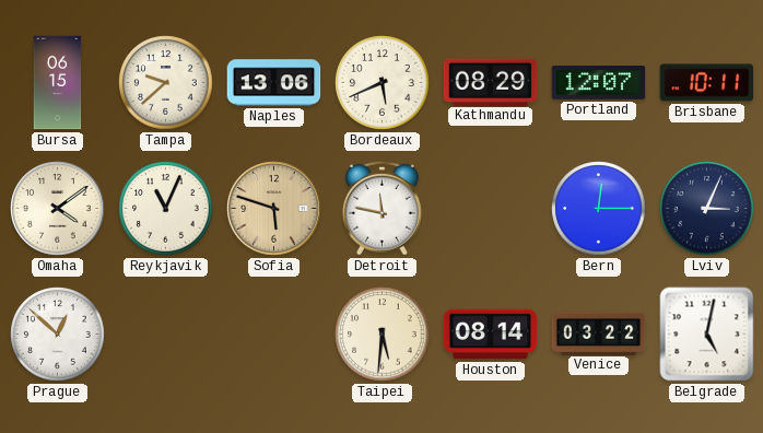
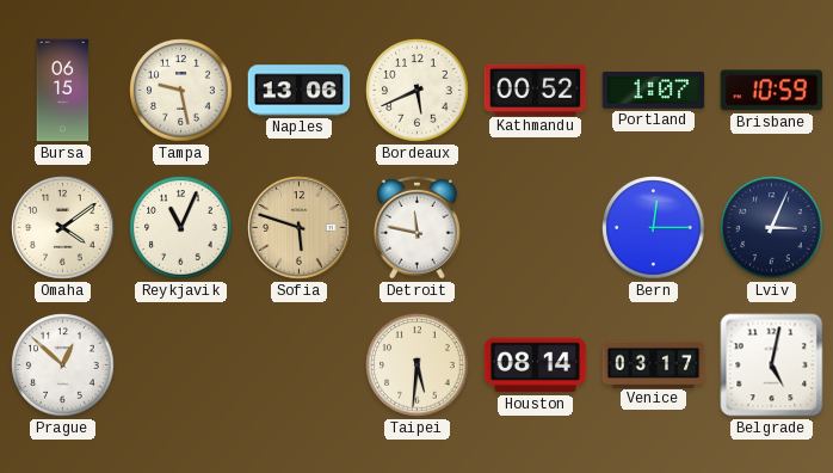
Tampa: 9:38 -> 9:28
Kathmandu: 08:29 -> 00:52
Portland: 12:07 -> 1:07
Brisbane: 10:11 -> 10:59
Venice: 03:22 -> 03:17
